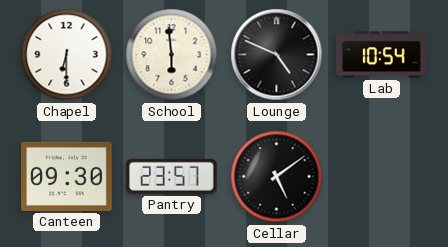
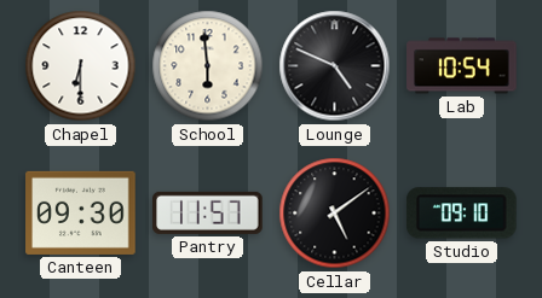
Pantry: 23:57 -> 11:57
Studio: none -> 09:10
